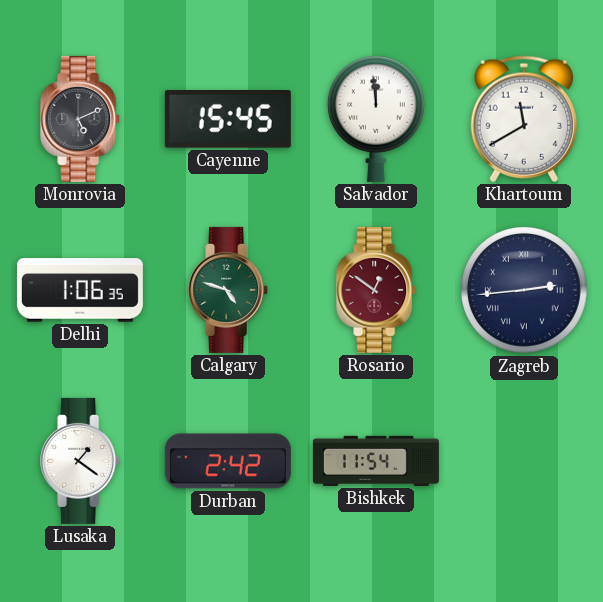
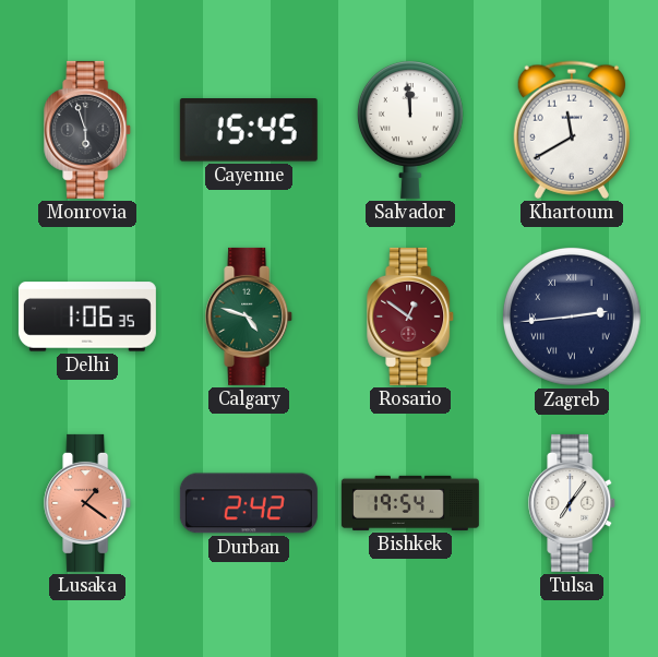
Monrovia: 5:11 -> 5:57
Lusaka dial: white -> salmon
Bishkek: 11:54 -> 19:54
Tulsa: none -> 7:06
